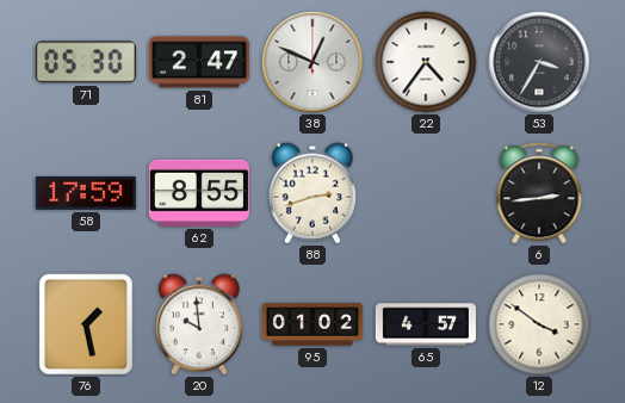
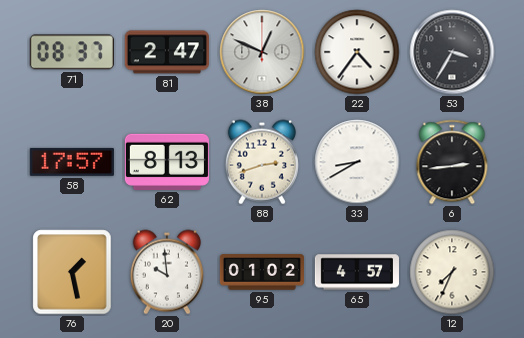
71: 05:30 -> 08:37
58: 17:59 -> 17:57
62: 8:55 -> 8:13
33: none -> 8:40
12: 3:51 -> 7:34
